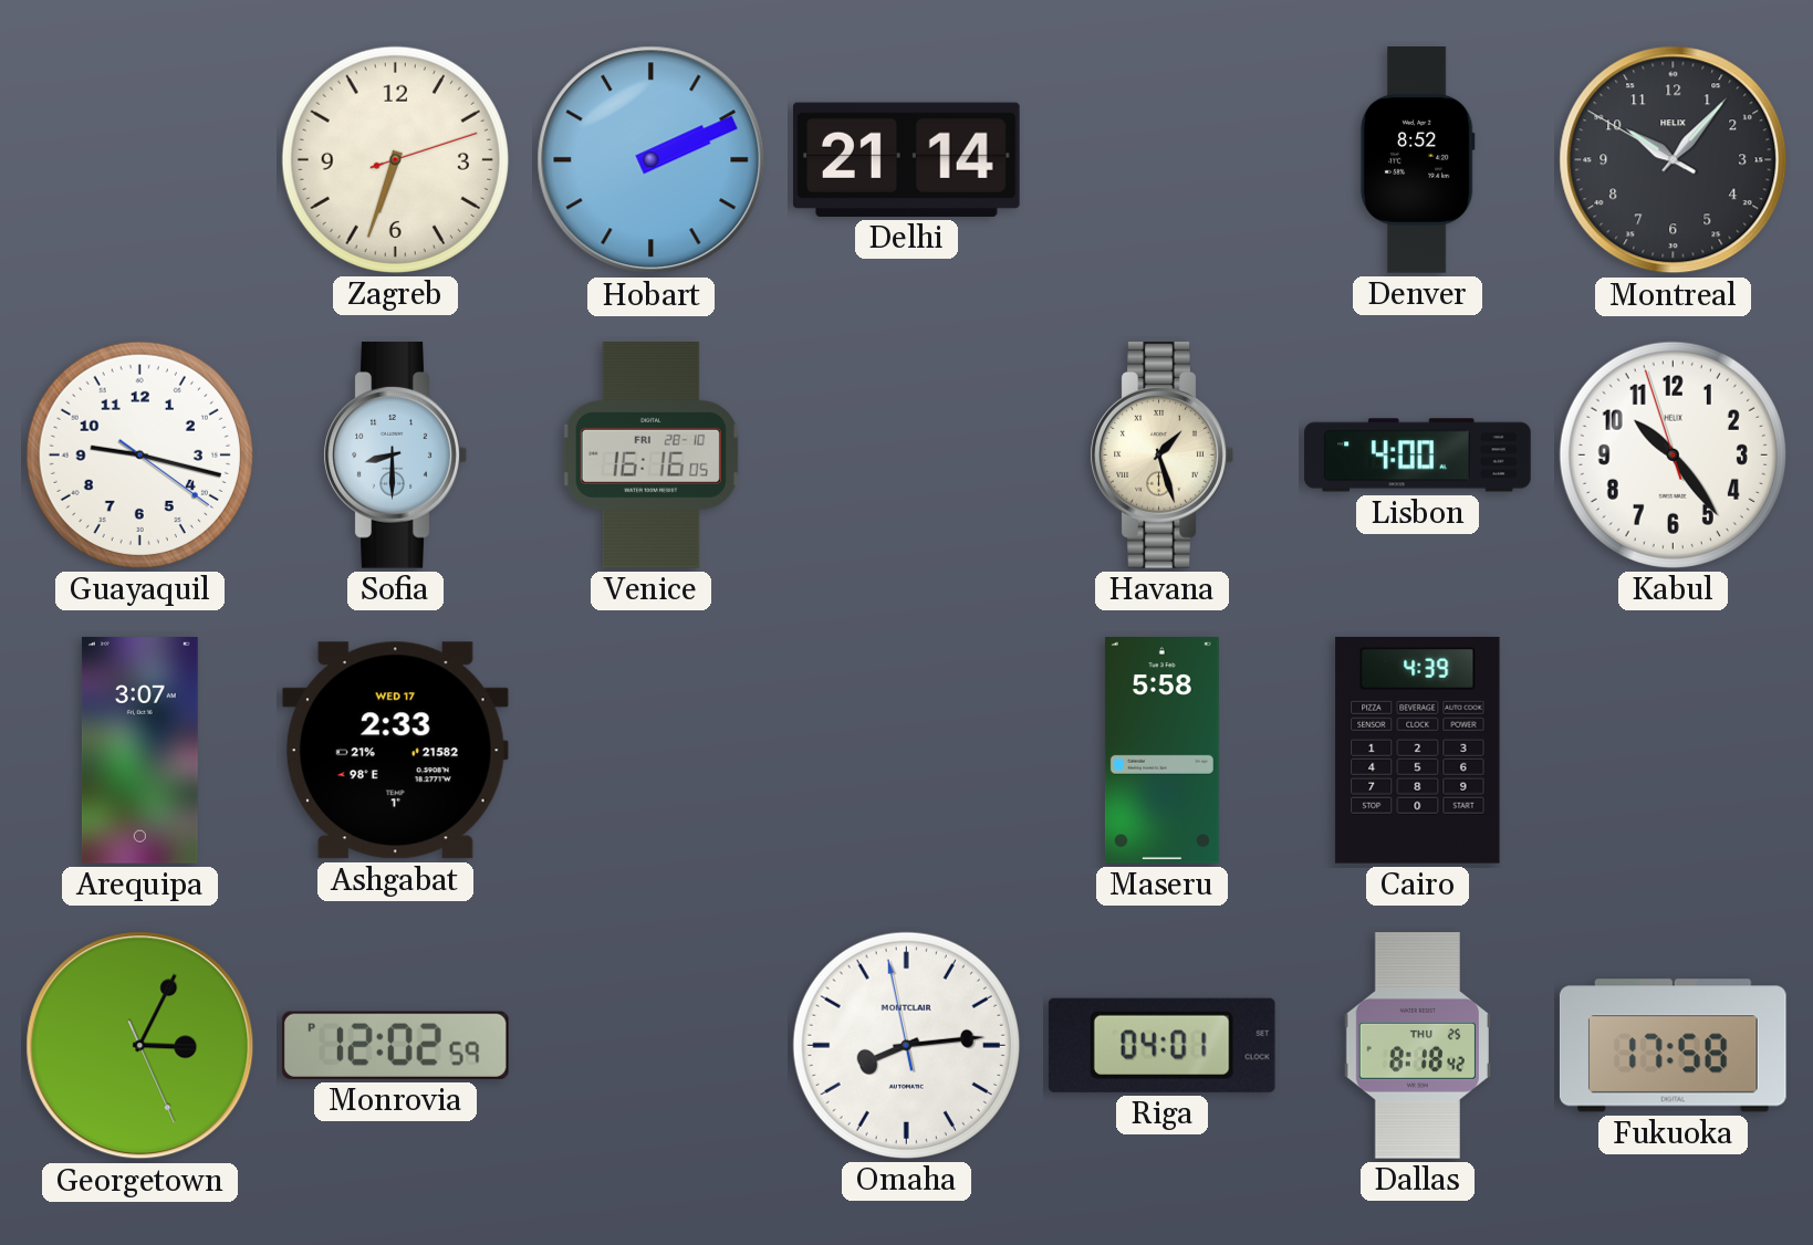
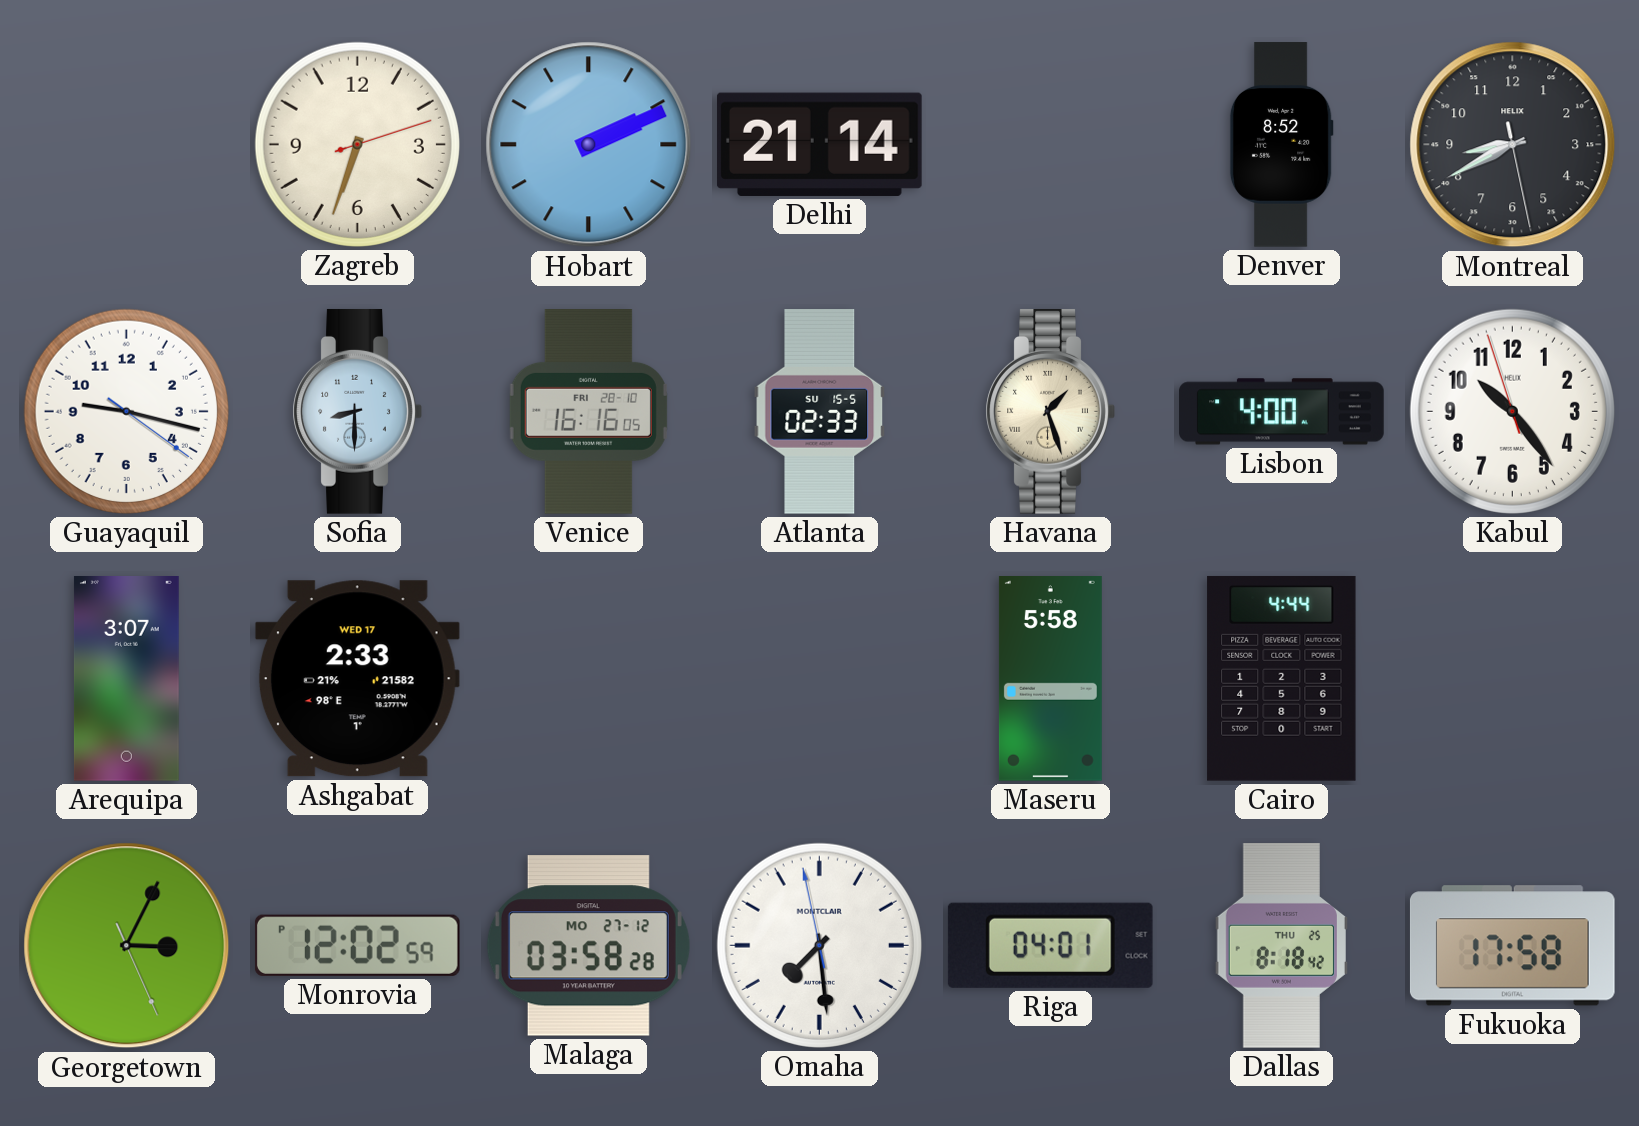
Montreal: 10:06 -> 8:40
Atlanta: none -> 02:33
Cairo: 4:39 -> 4:44
Malaga: none -> 03:58
Omaha: 8:13 -> 7:28
